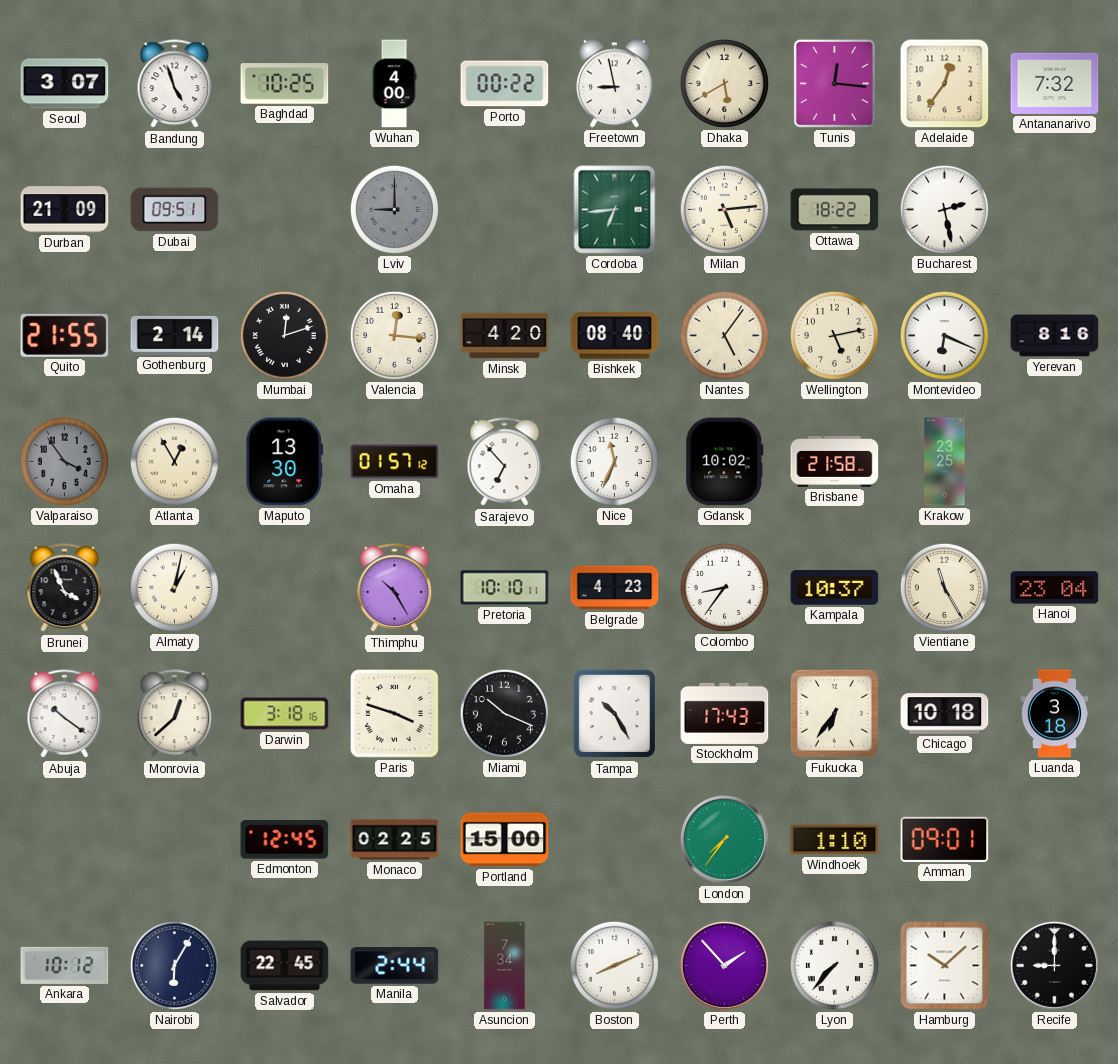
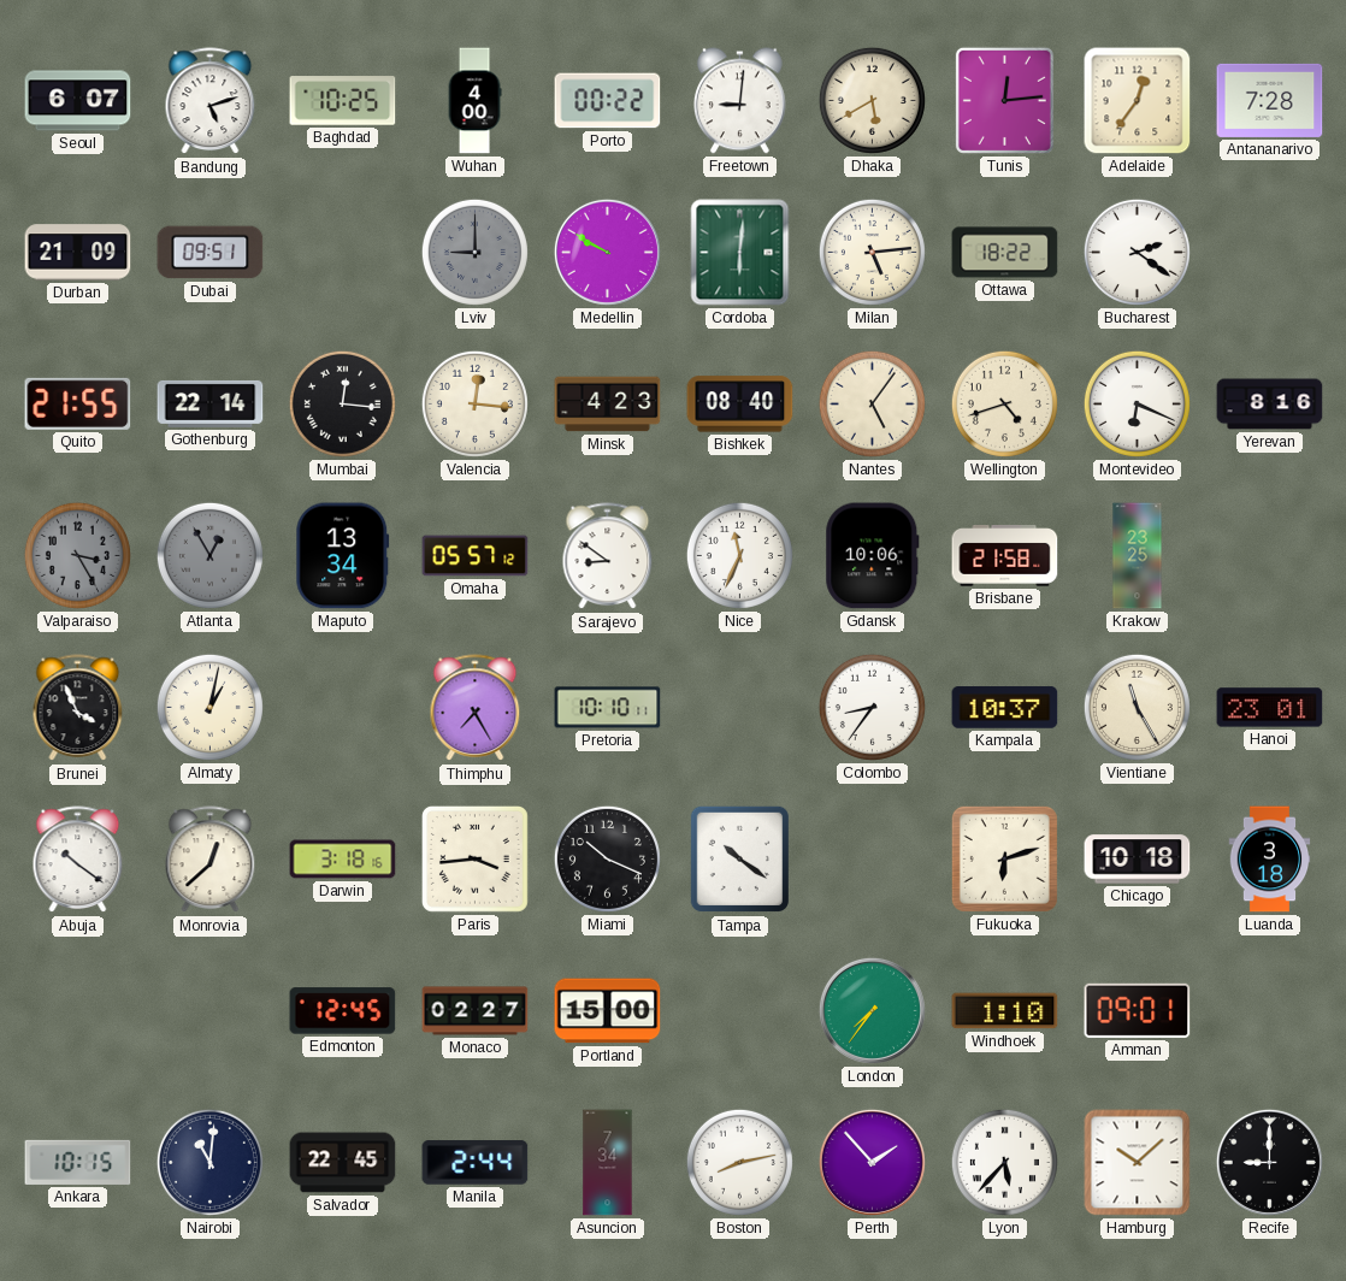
Seoul: 3:07 -> 6:07
Bandung: 4:57 -> 5:12
Freetown: 8:58 -> 9:01
Tunis: 12:16 -> 12:14
Antananarivo: 7:32 -> 7:28
Medellin: none -> 9:50
Cordoba: 6:44 -> 6:01
Bucharest: 2:28 -> 2:21
Gothenburg: 2:14 -> 22:14
Mumbai: 12:12 -> 12:16
Minsk: 4:20 -> 4:23
Wellington: 5:13 -> 4:42
Valparaiso: 3:54 -> 3:25
Atlanta dial: cream -> grey
Maputo: 13:30 -> 13:34
Omaha: 01:57 -> 05:57
Sarajevo: 6:53 -> 8:51
Gdansk: 10:02 -> 10:06
Thimphu: 10:25 -> 7:25
Belgrade: 4:23 -> none
Hanoi: 23:04 -> 23:01
Paris: 3:48 -> 3:44
Tampa: 10:25 -> 10:21
Stockholm: 17:43 -> none
Fukuoka: 6:36 -> 6:12
Monaco: 02:25 -> 02:27
Ankara: 10:12 -> 10:15
Nairobi: 6:05 -> 11:01
Boston: 8:11 -> 8:13
Lyon: 7:37 -> 5:37
